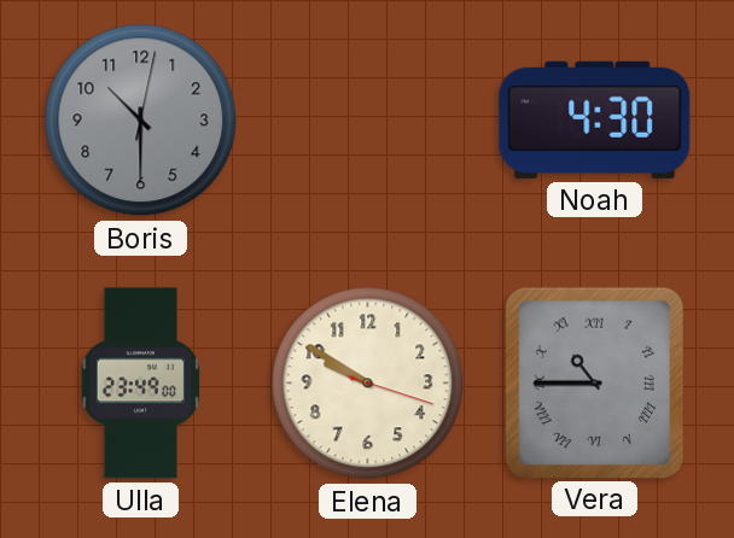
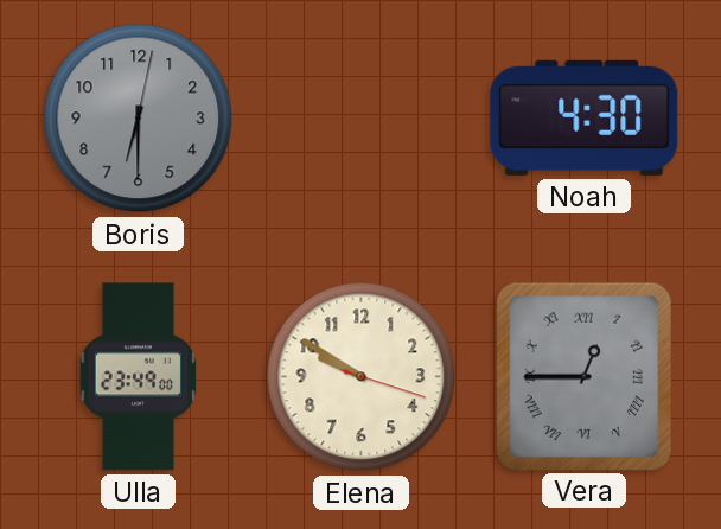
Boris: 10:30 -> 6:30
Vera: 10:45 -> 12:45
